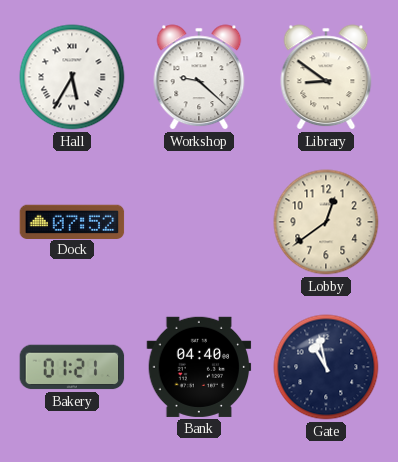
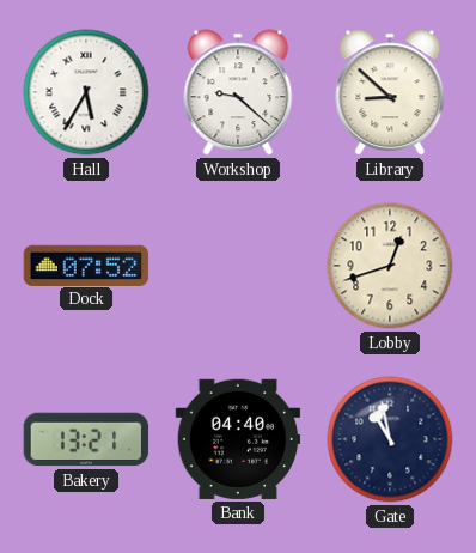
Library: 8:51 -> 8:52
Lobby: 12:39 -> 12:42
Bakery: 01:21 -> 13:21
